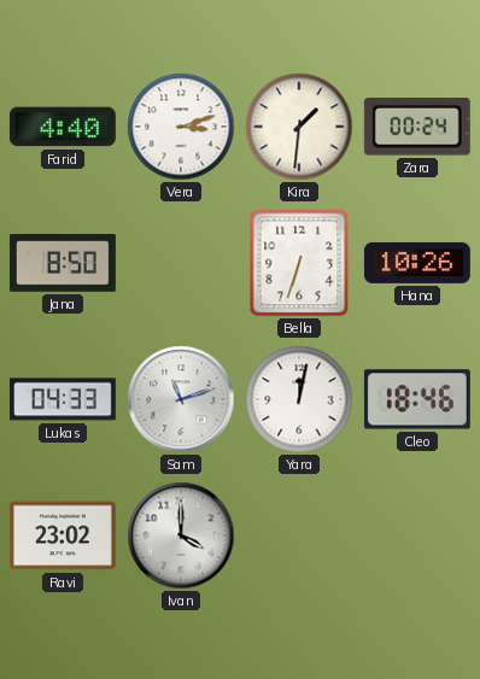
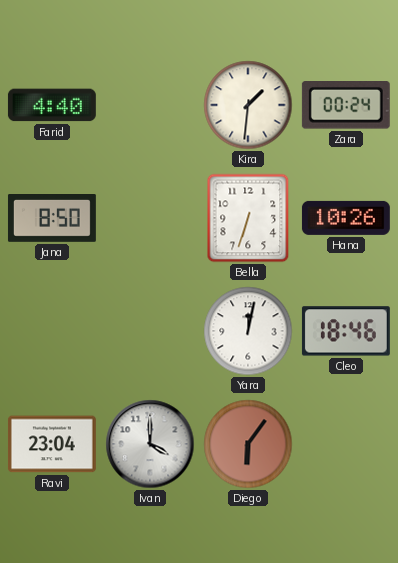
Vera: 3:12 -> none
Lukas: 04:33 -> none
Sam: 11:12 -> none
Ravi: 23:02 -> 23:04
Diego: none -> 6:06
